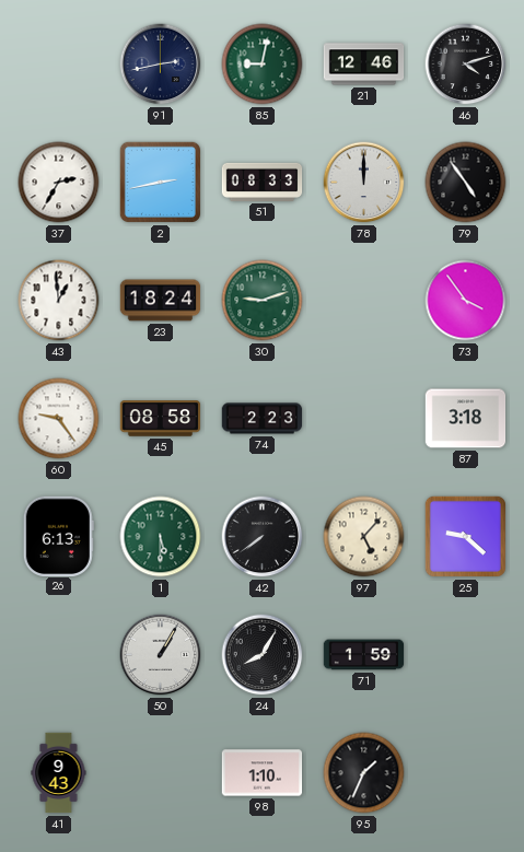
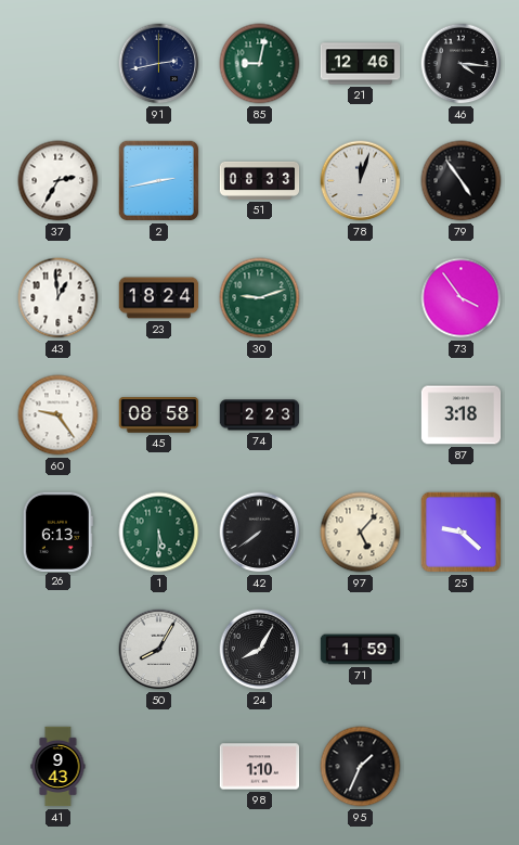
46: 4:12 -> 4:16
78: 12:00 -> 12:03
50: 1:05 -> 8:05
